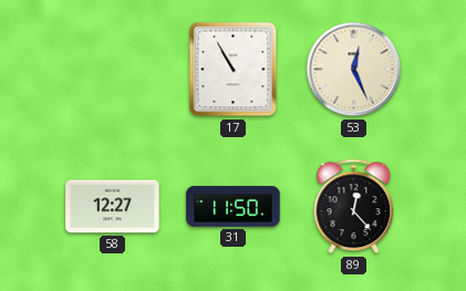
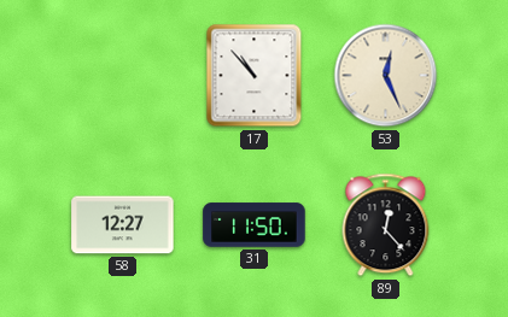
17: 10:55 -> 10:53
